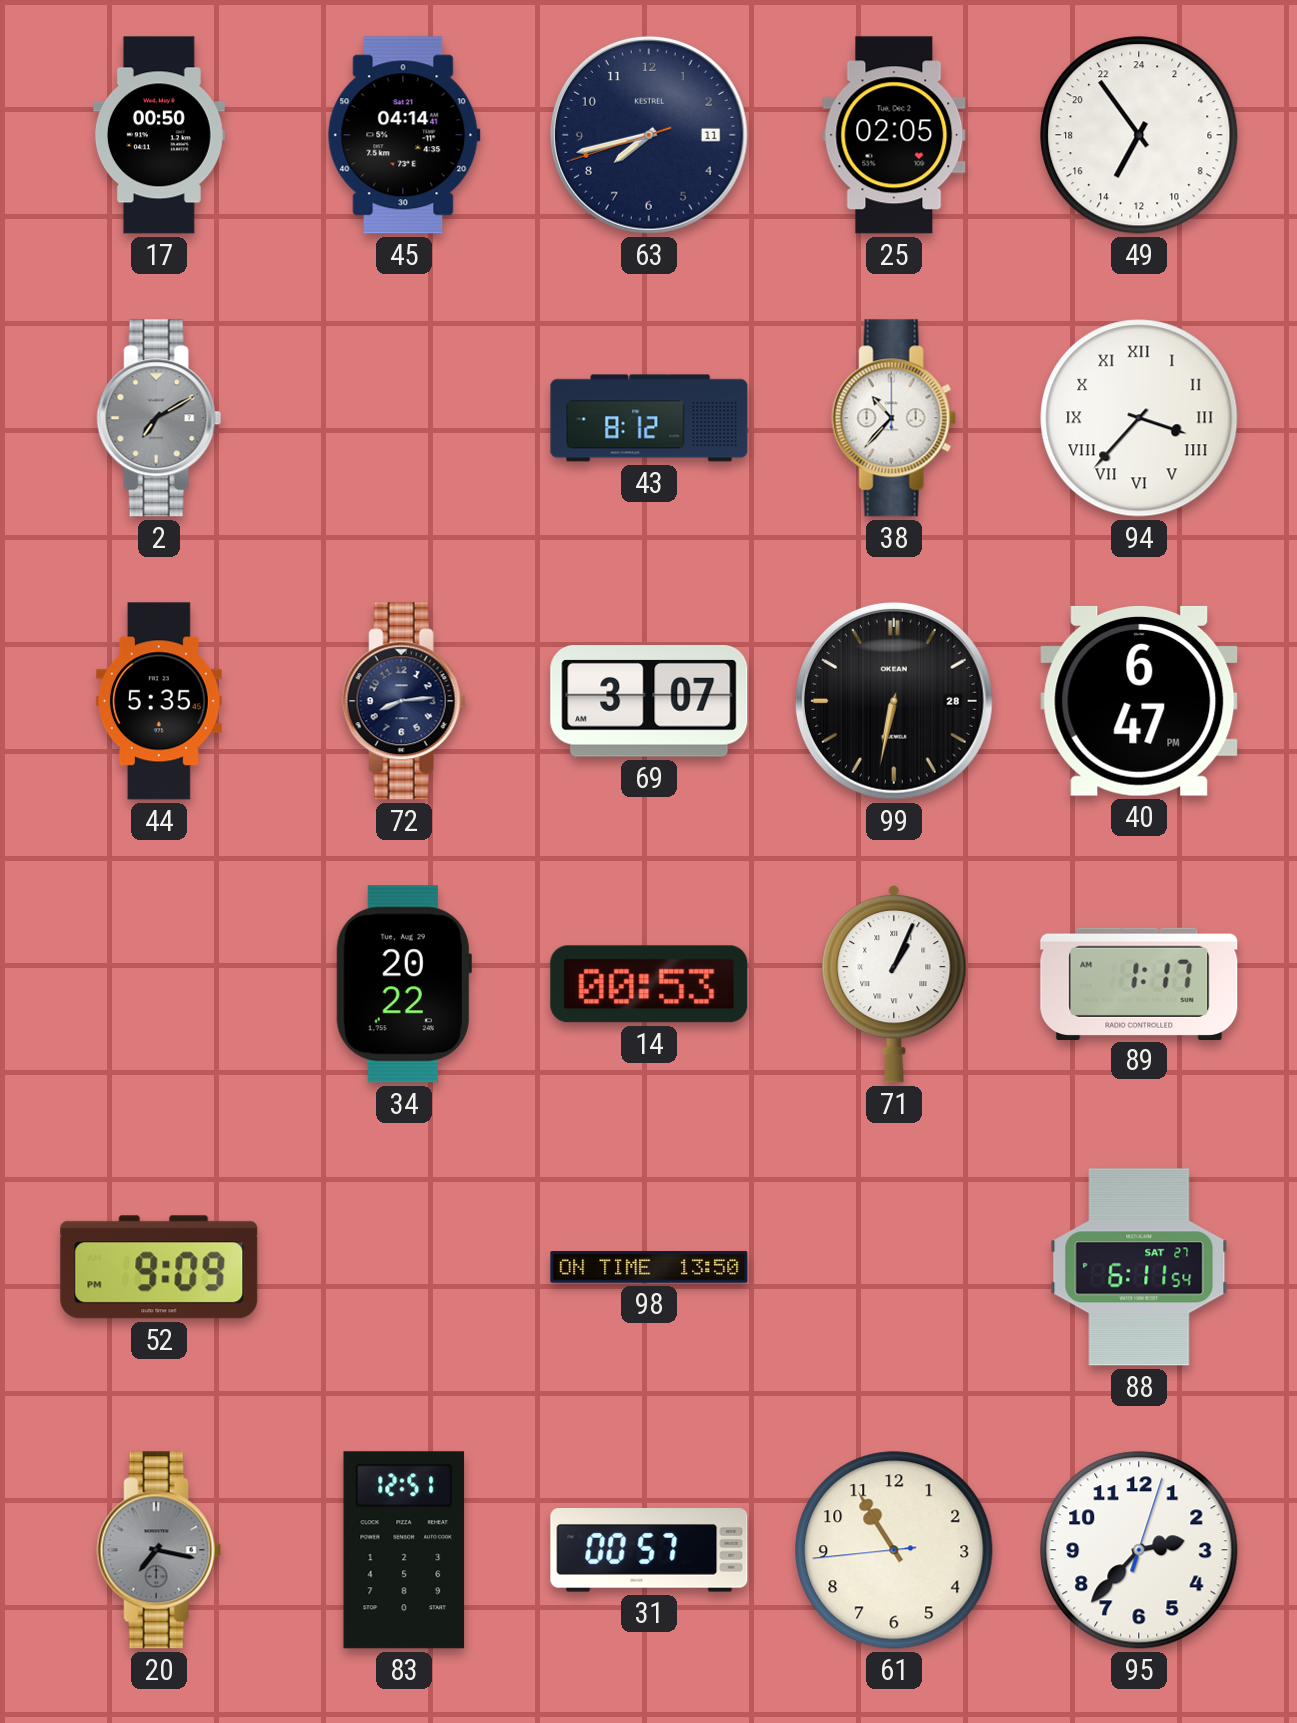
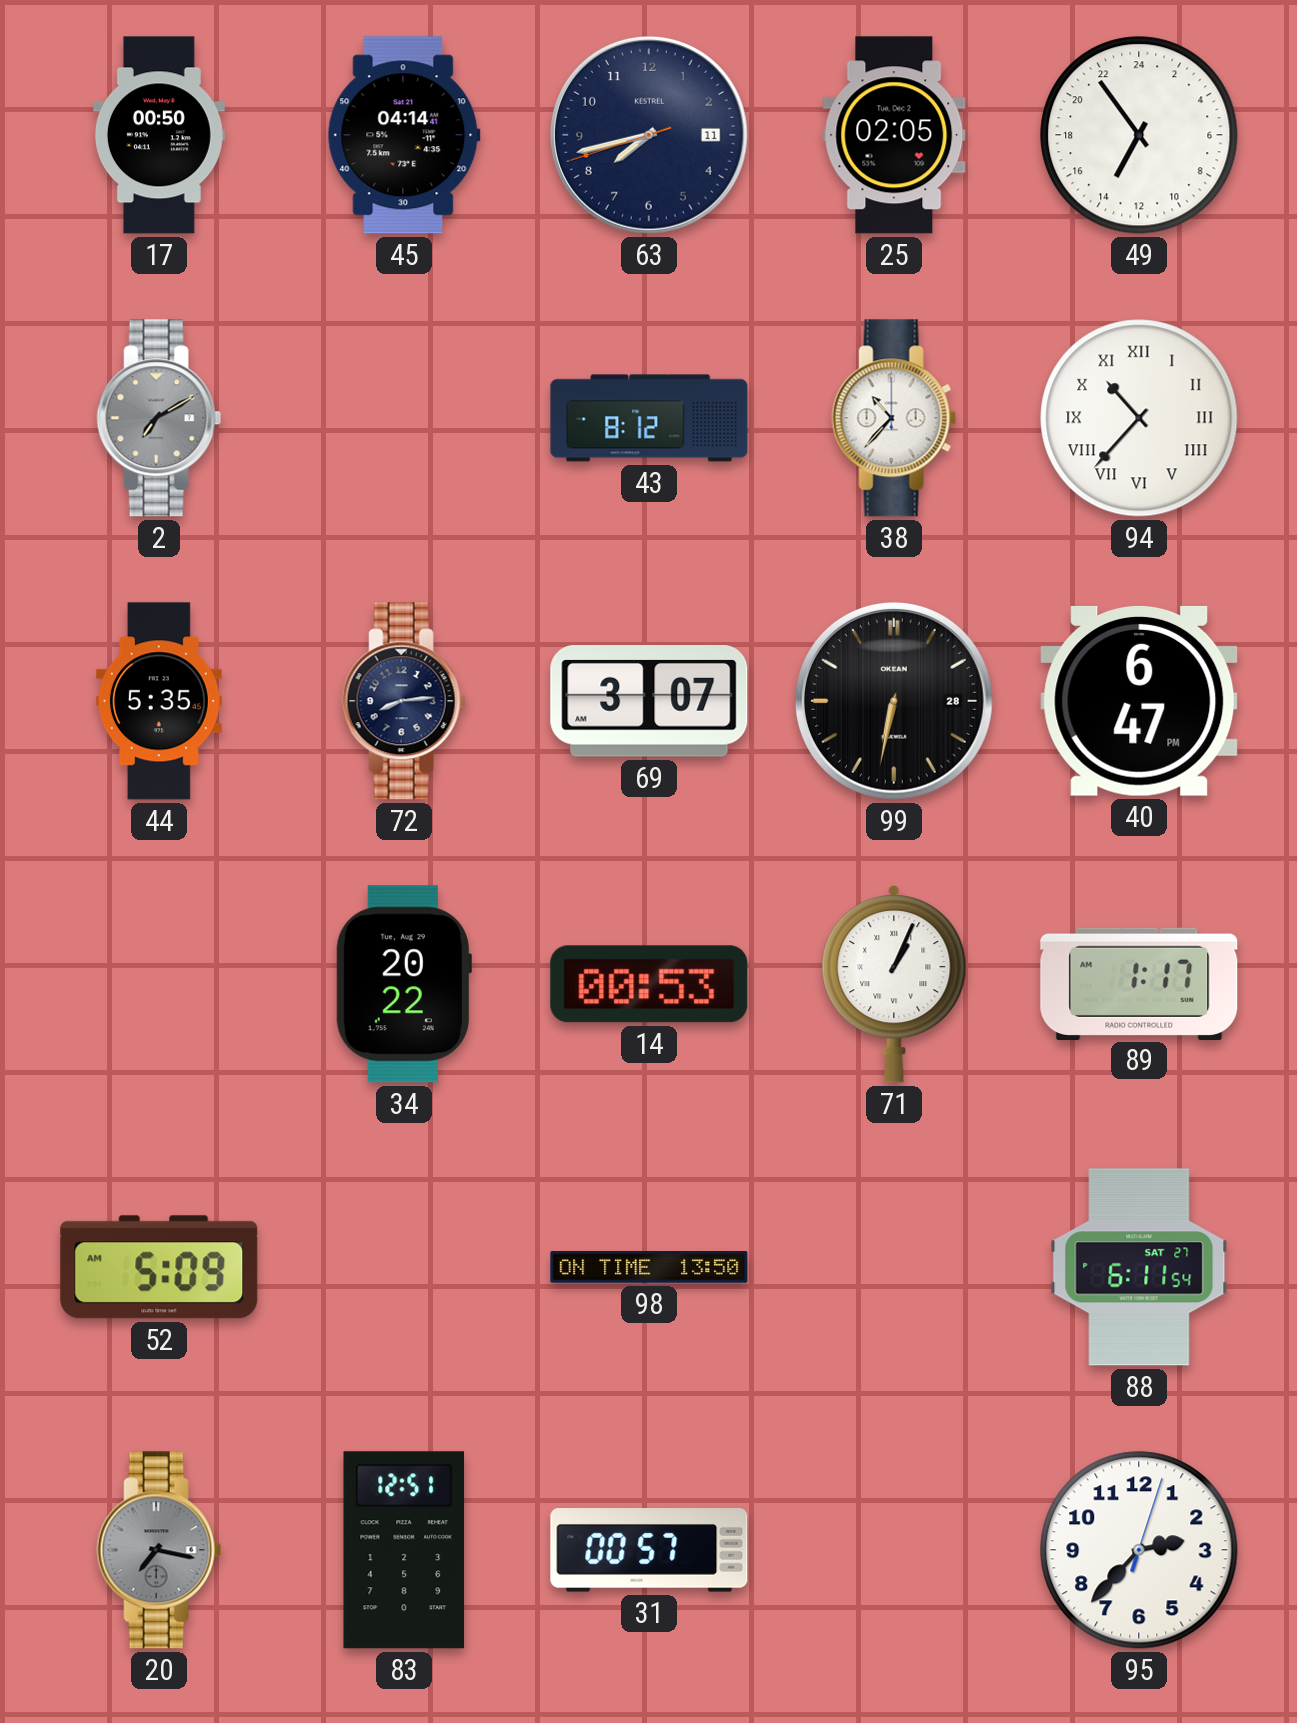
94: 3:37 -> 10:37
52: 9:09 -> 5:09
61: 10:54 -> none
